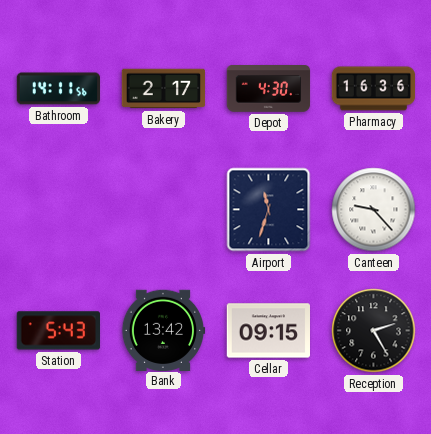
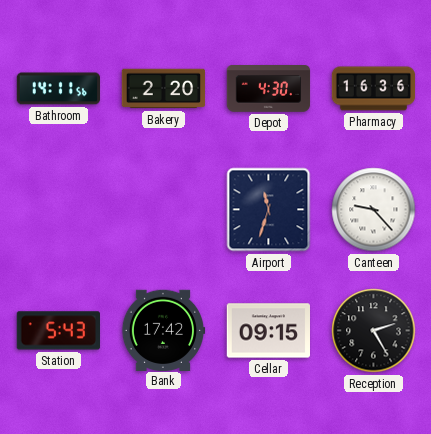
Bakery: 2:17 -> 2:20
Bank: 13:42 -> 17:42
